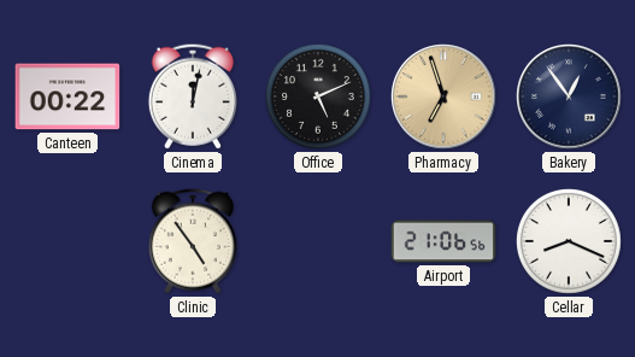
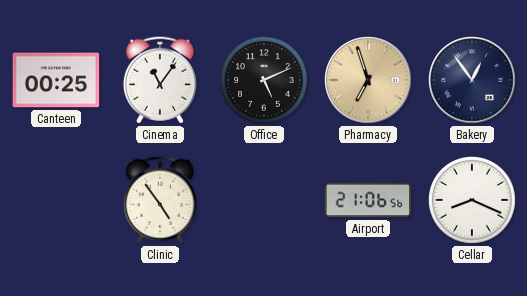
Canteen: 00:22 -> 00:25
Cinema: 12:02 -> 11:06
